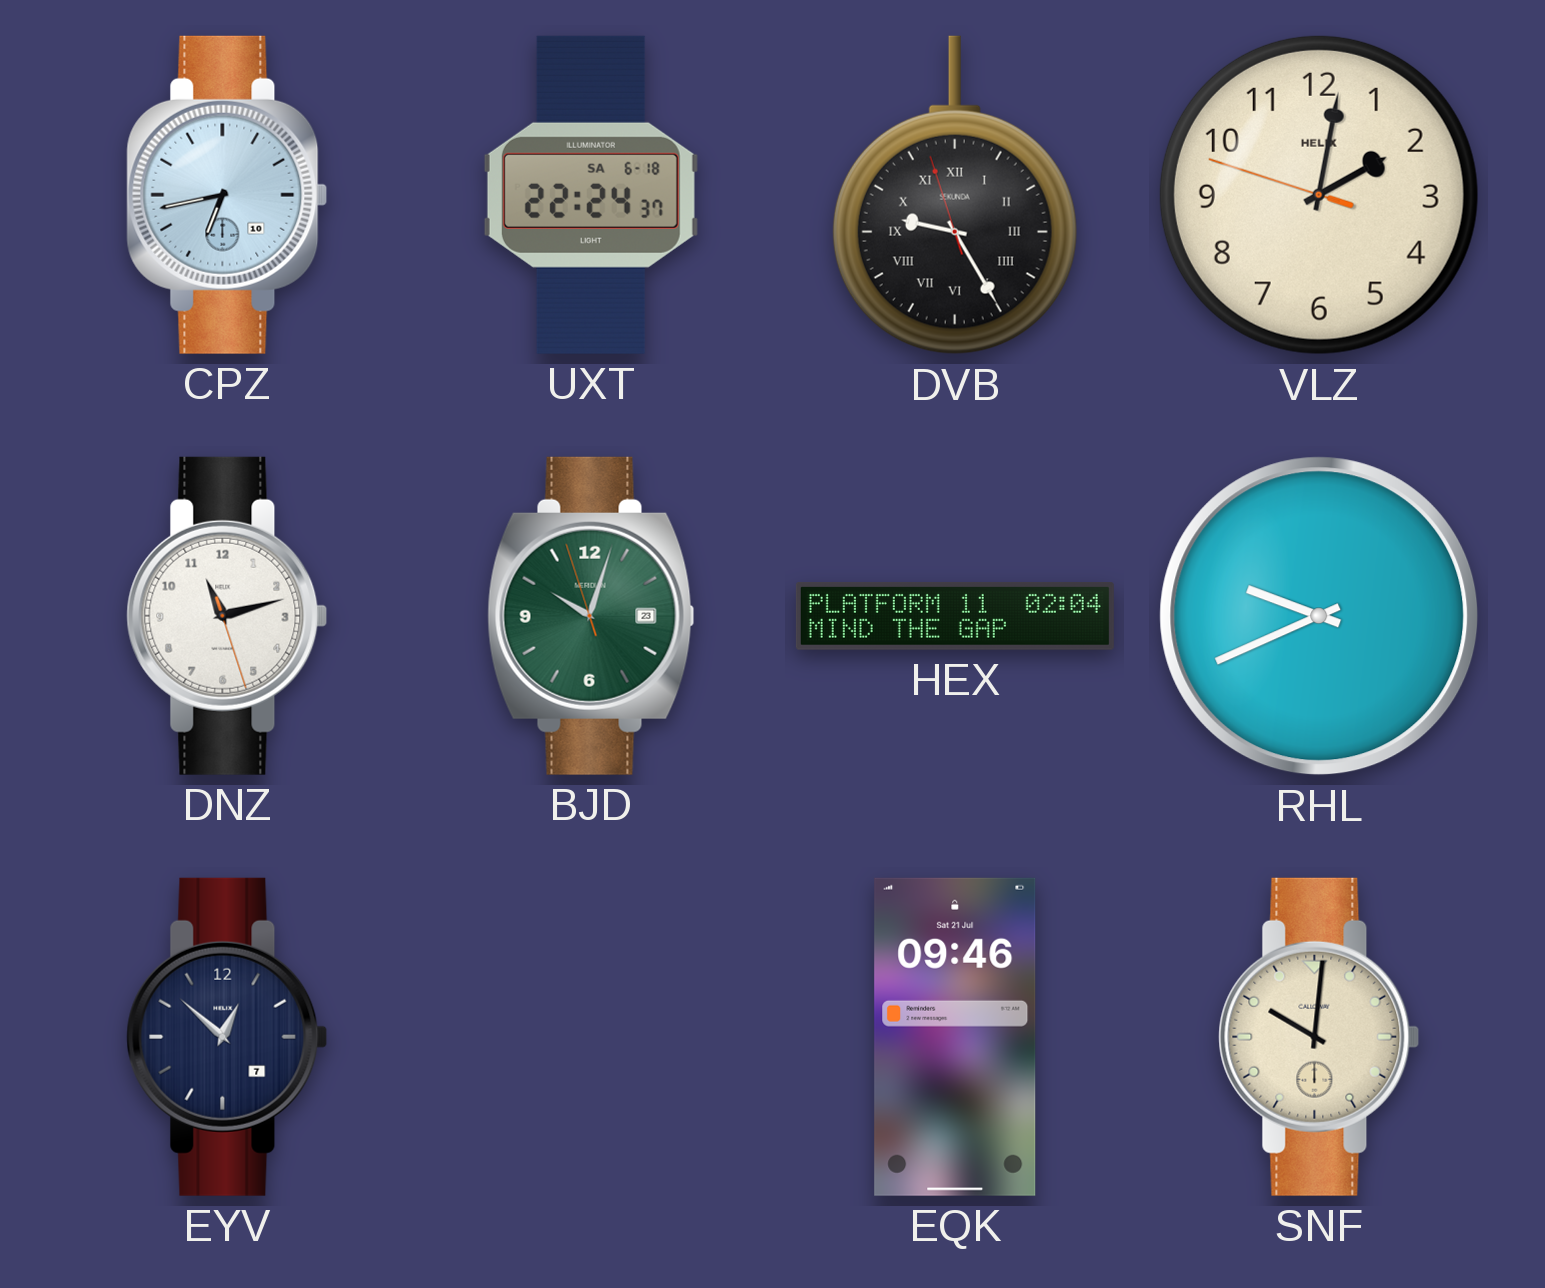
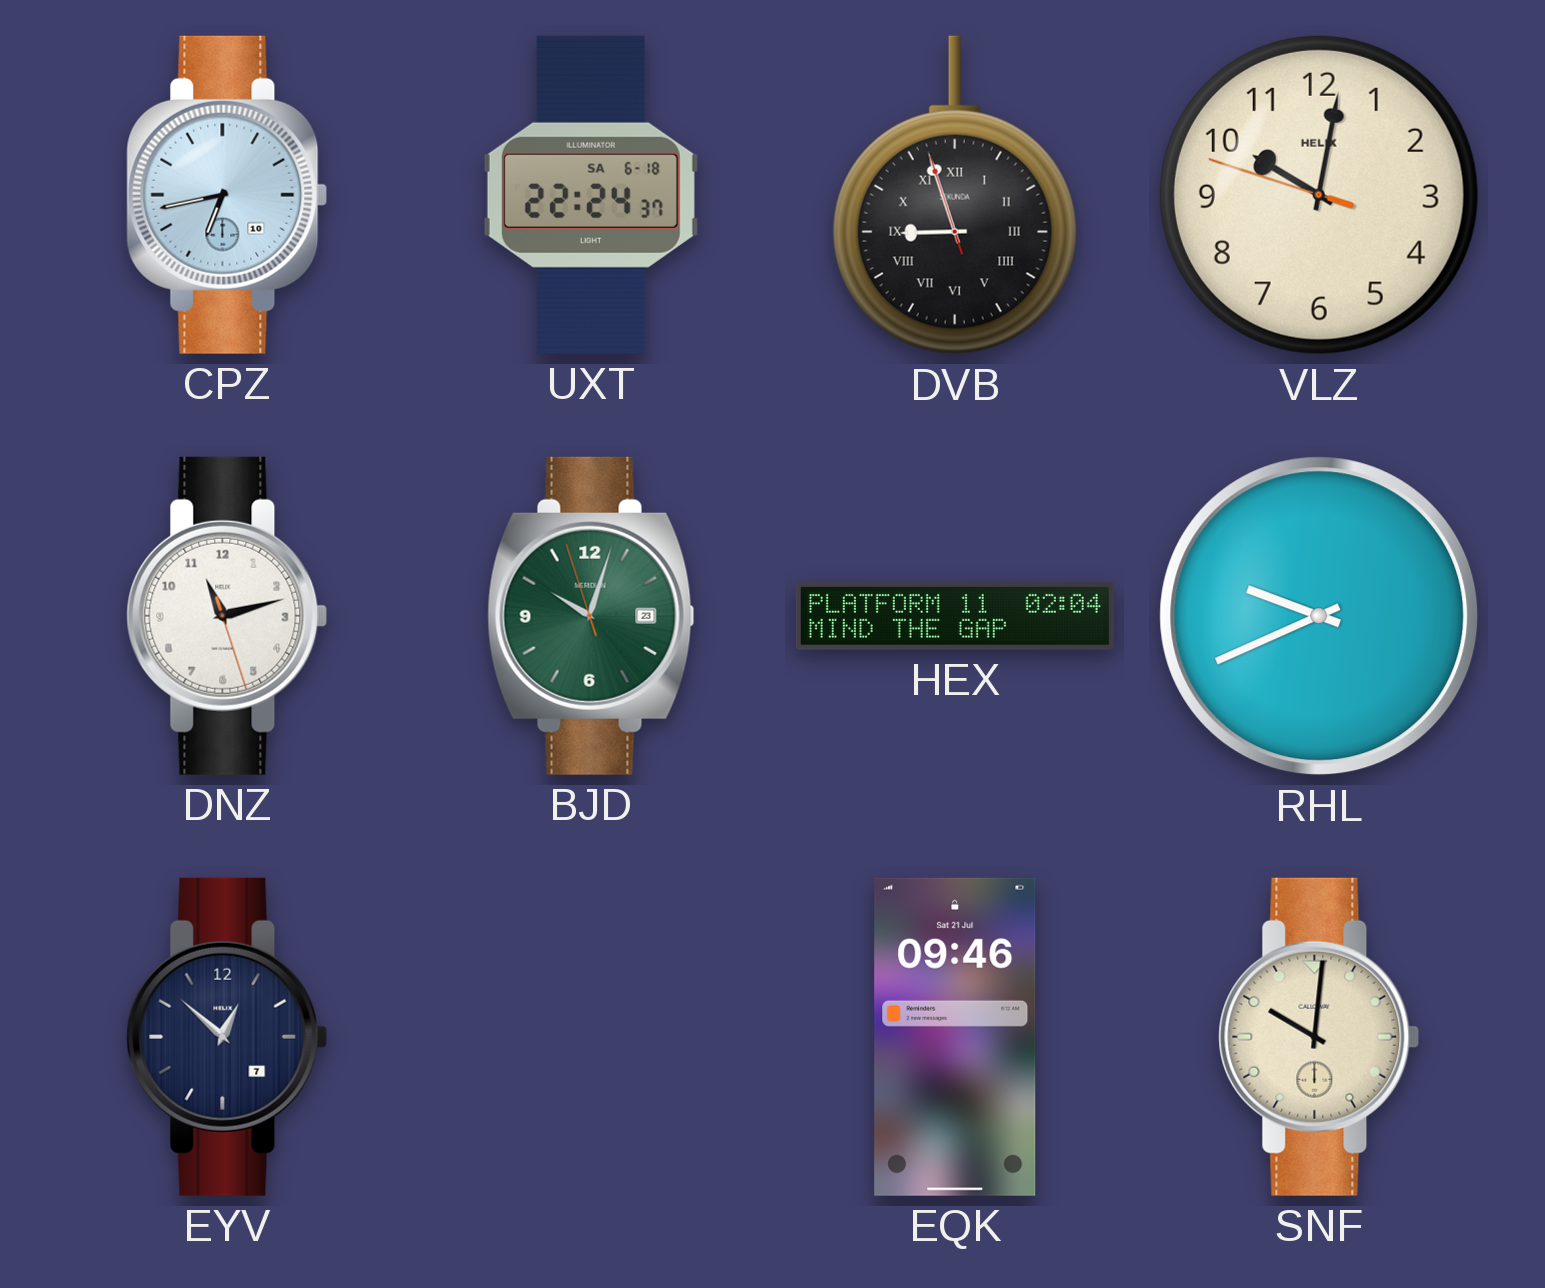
DVB: 9:24 -> 8:56
VLZ: 2:01 -> 10:01
